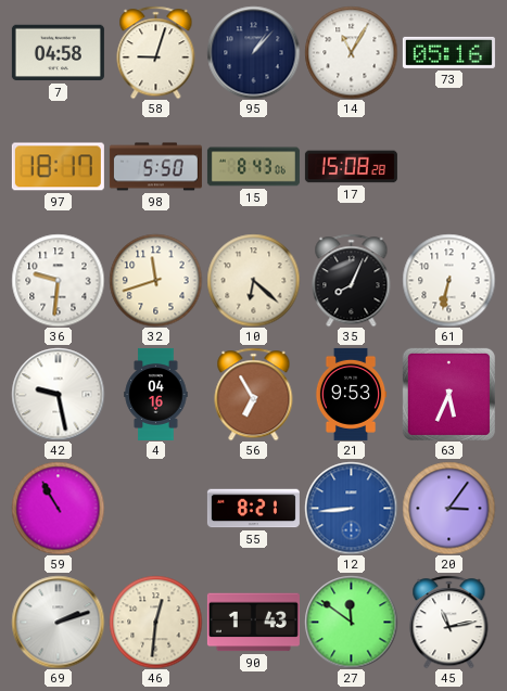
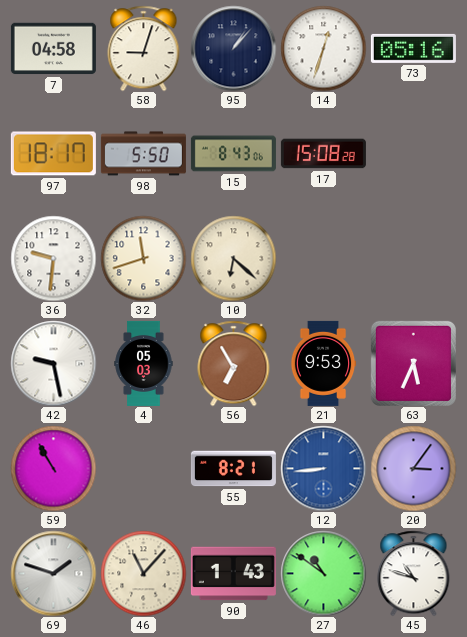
14: 11:05 -> 12:33
35: 8:04 -> none
61: 6:32 -> none
4: 04:16 -> 05:03
69: 2:12 -> 1:48
46: 12:31 -> 11:07
27: 11:51 -> 10:51
45: 11:13 -> 10:48
